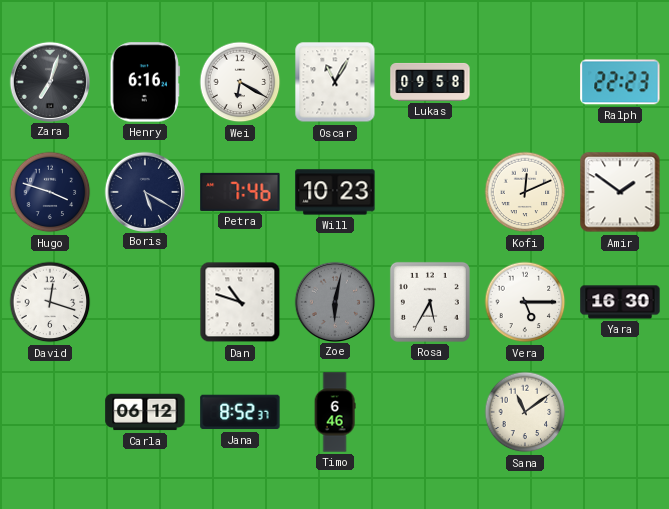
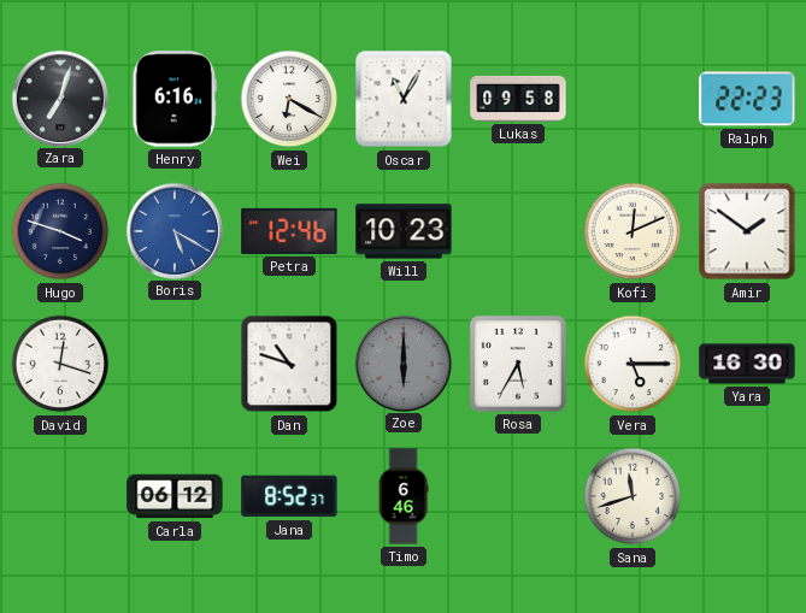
Boris dial: navy -> blue
Petra: 7:46 -> 12:46
Zoe: 6:02 -> 6:00
Sana: 11:09 -> 11:42
